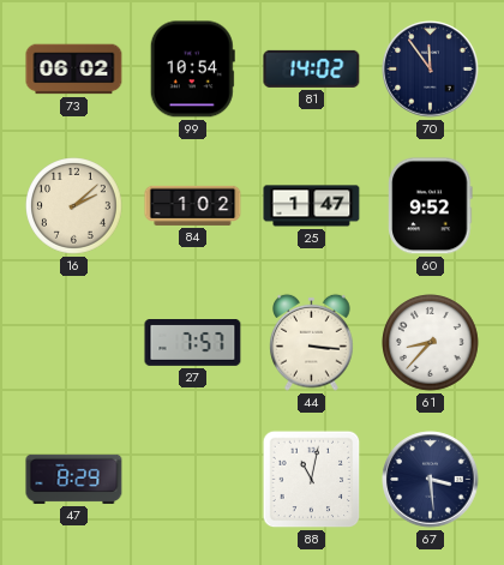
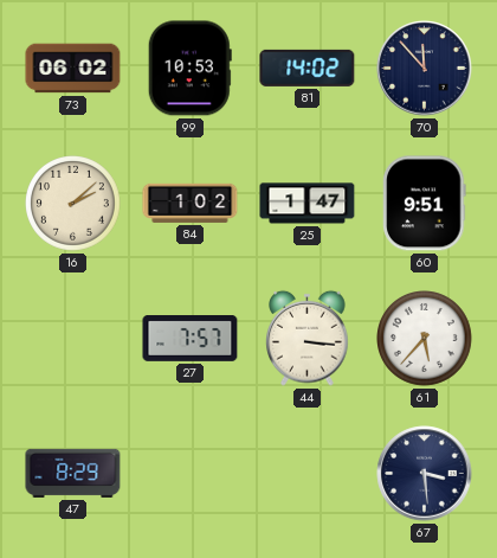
99: 10:54 -> 10:53
70: 11:54 -> 11:53
60: 9:52 -> 9:51
61: 8:37 -> 5:37
88: 11:02 -> none
